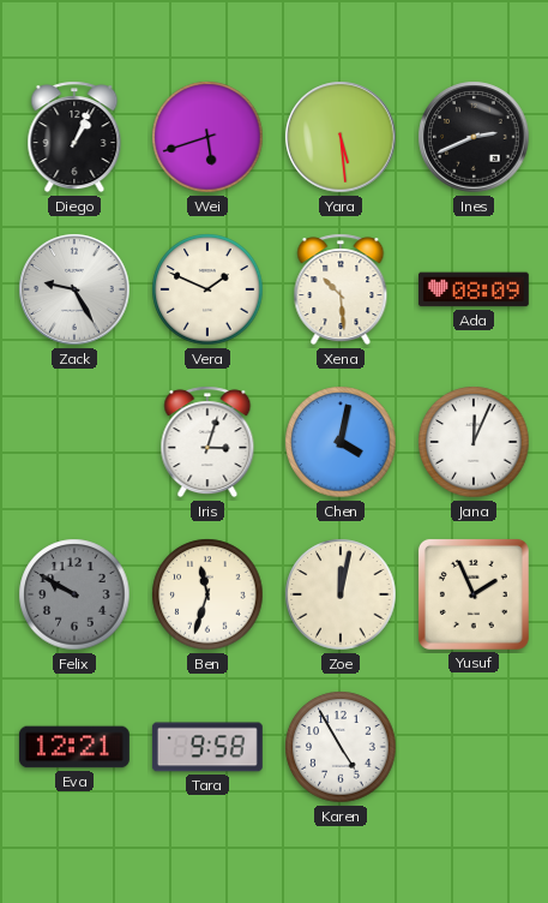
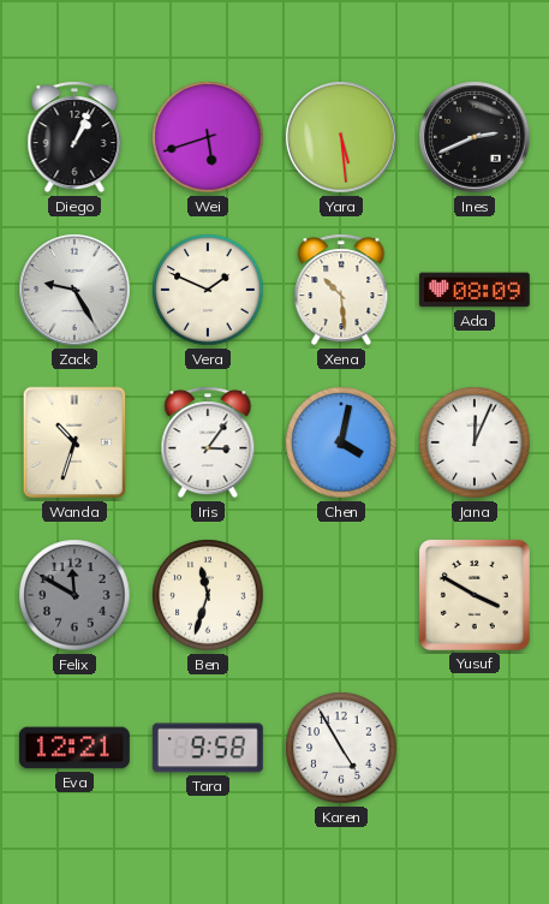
Wanda: none -> 10:33
Iris: 3:03 -> 3:06
Felix: 9:50 -> 11:50
Zoe: 12:02 -> none
Yusuf: 1:56 -> 3:50
